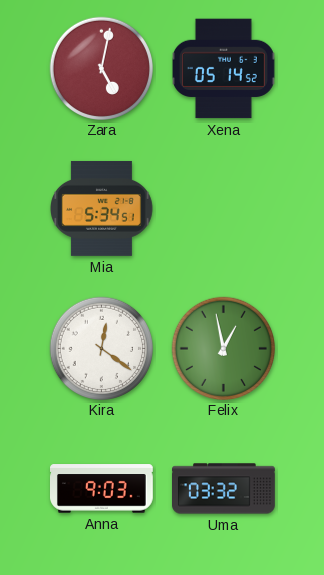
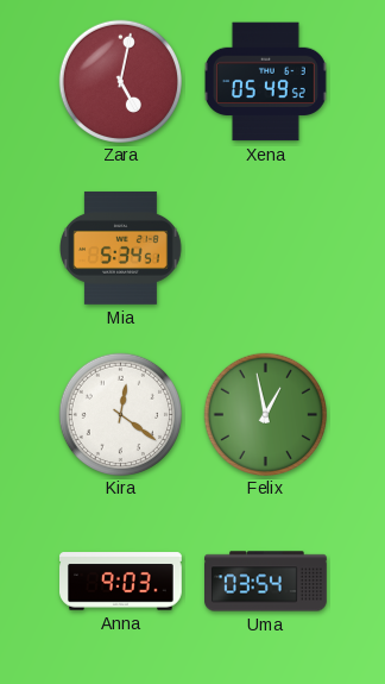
Xena: 05:14 -> 05:49
Uma: 03:32 -> 03:54
